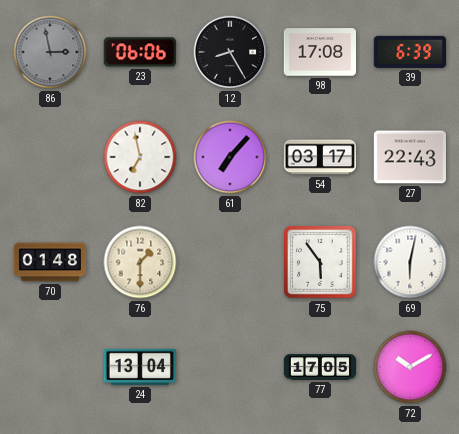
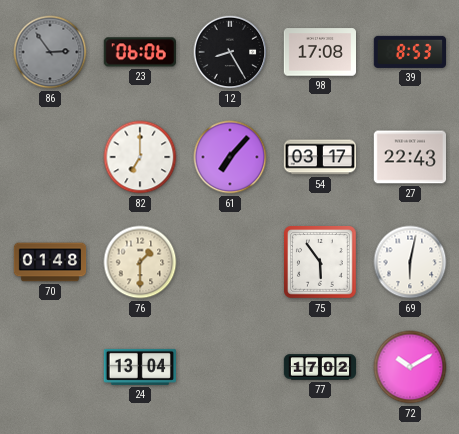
86: 2:58 -> 2:54
39: 6:39 -> 8:53
82: 6:58 -> 7:00
77: 17:05 -> 17:02
